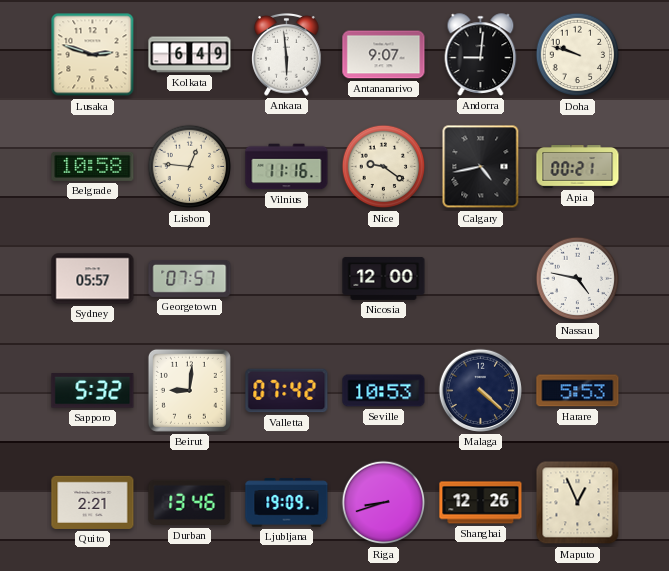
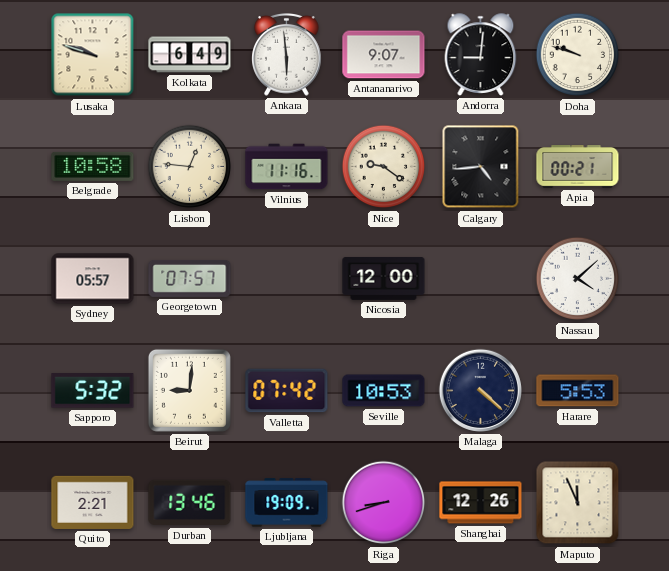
Lusaka: 2:48 -> 9:48
Calgary: 4:43 -> 4:44
Nassau: 4:47 -> 4:08
Maputo: 12:56 -> 11:56
